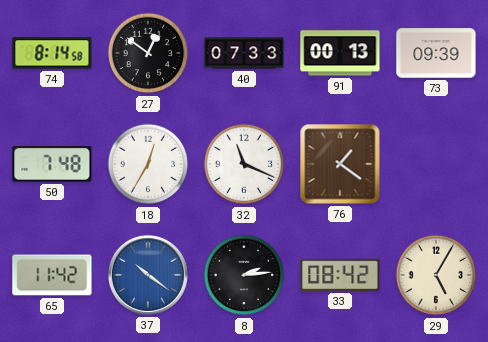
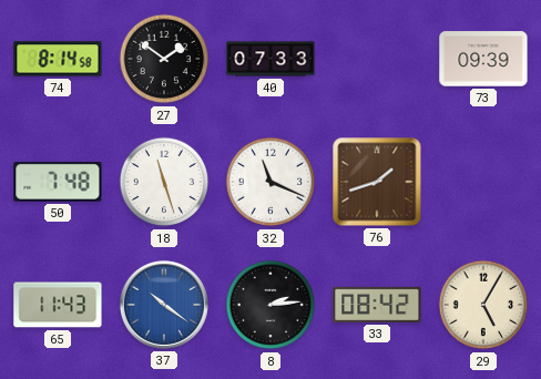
27: 12:51 -> 1:51
91: 00:13 -> none
18: 12:35 -> 11:27
76: 1:21 -> 1:42
65: 11:42 -> 11:43
